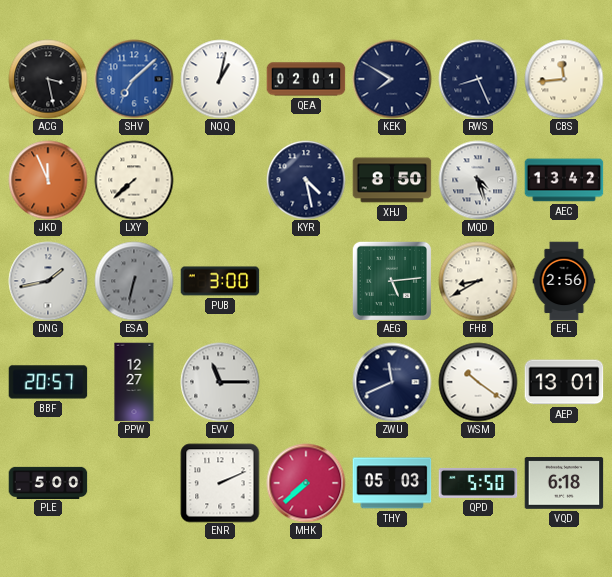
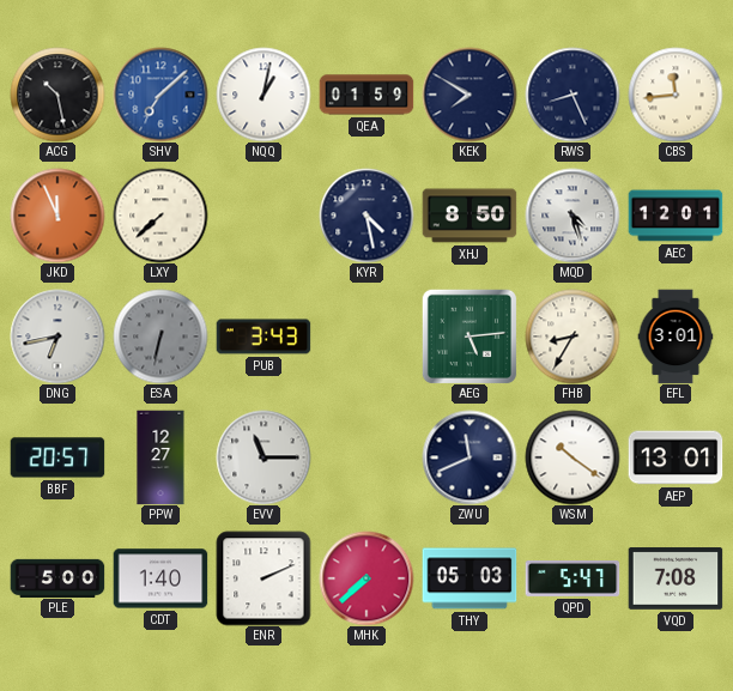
ACG: 3:28 -> 10:28
QEA: 02:01 -> 01:59
AEC: 13:42 -> 12:01
DNG: 1:43 -> 6:43
PUB: 3:00 -> 3:43
FHB: 8:40 -> 8:35
EFL: 2:56 -> 3:01
CDT: none -> 1:40
QPD: 5:50 -> 5:47
VQD: 6:18 -> 7:08
